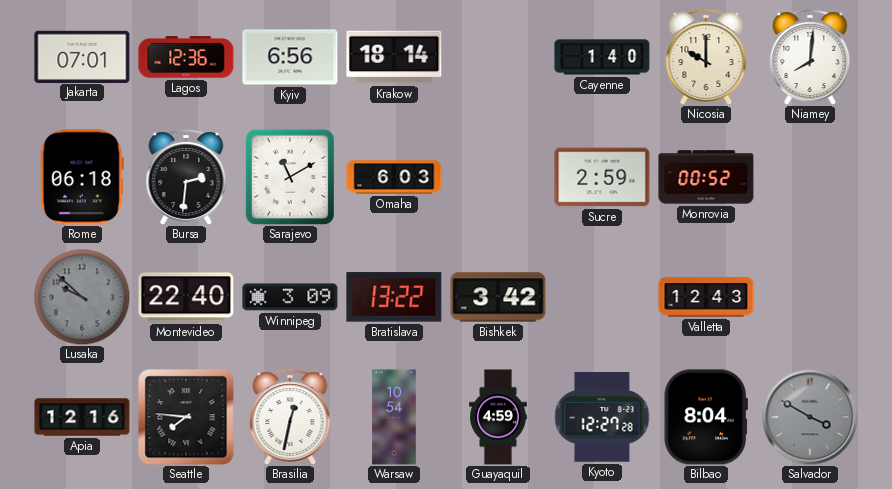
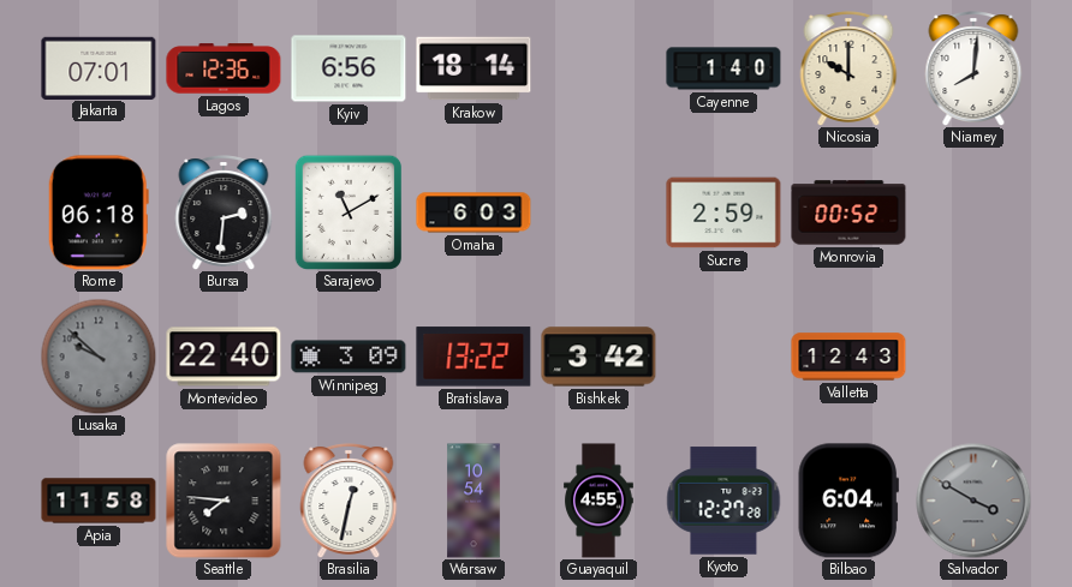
Apia: 12:16 -> 11:58
Guayaquil: 4:59 -> 4:55
Bilbao: 8:04 -> 6:04
